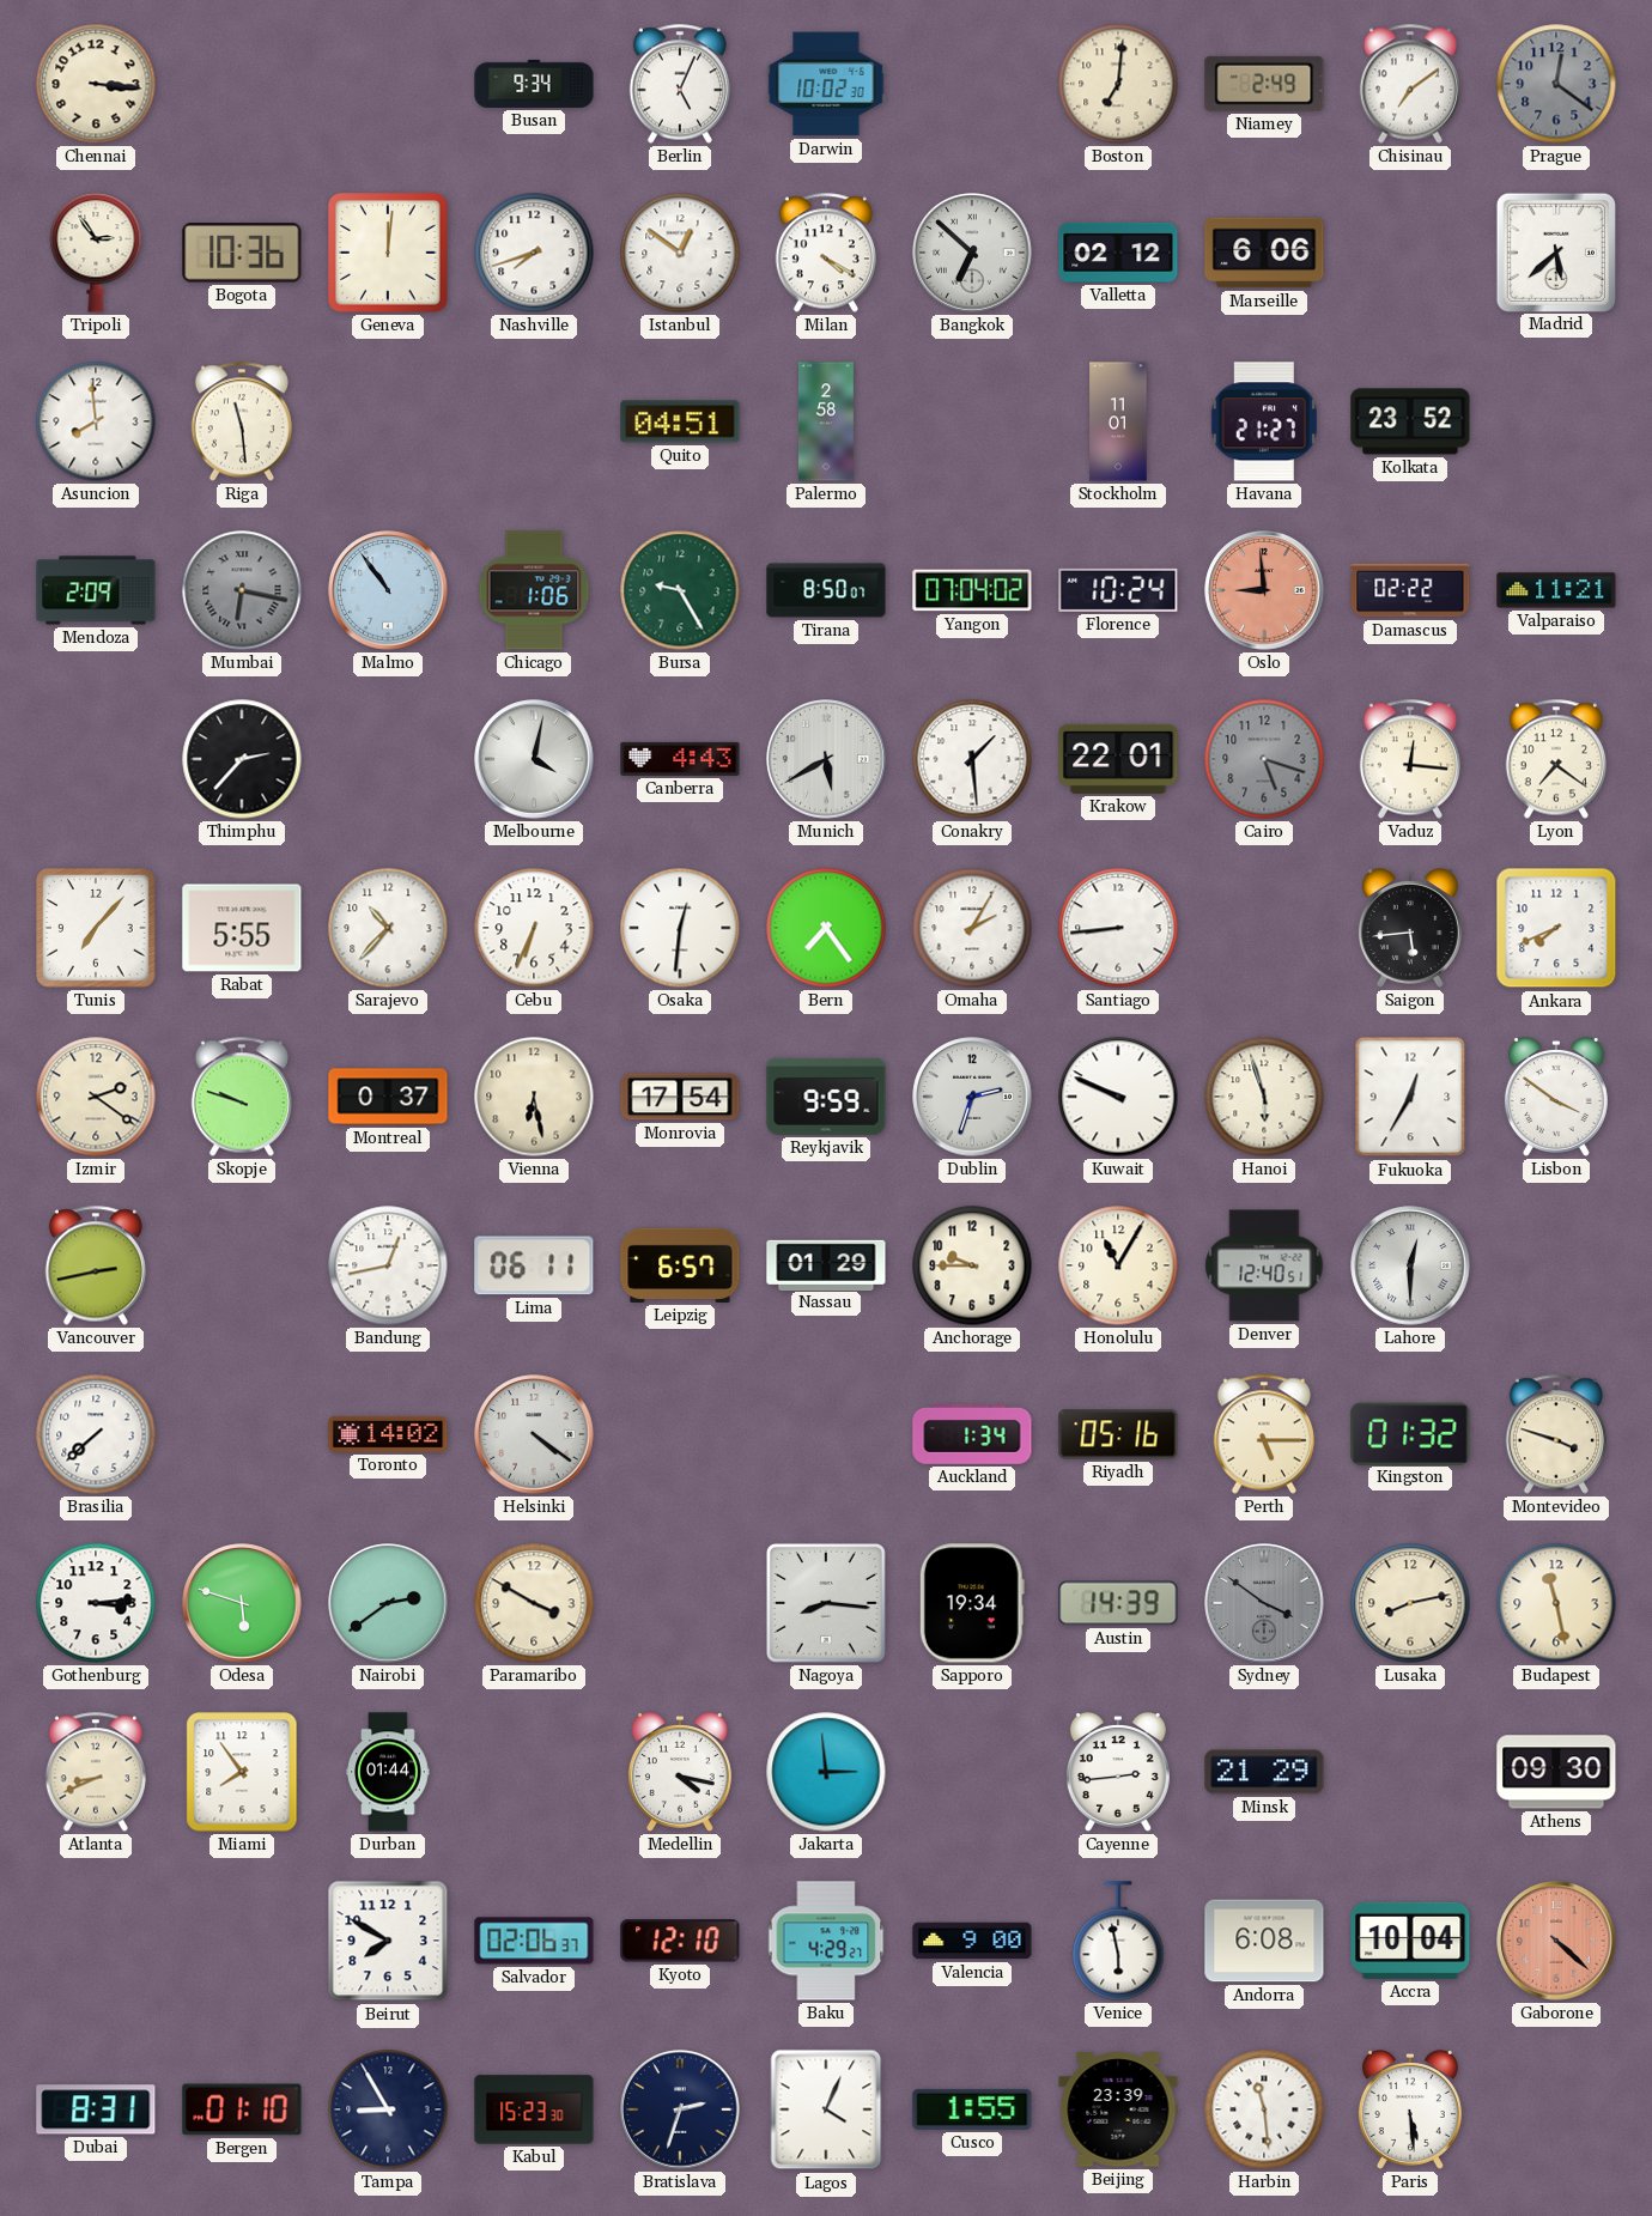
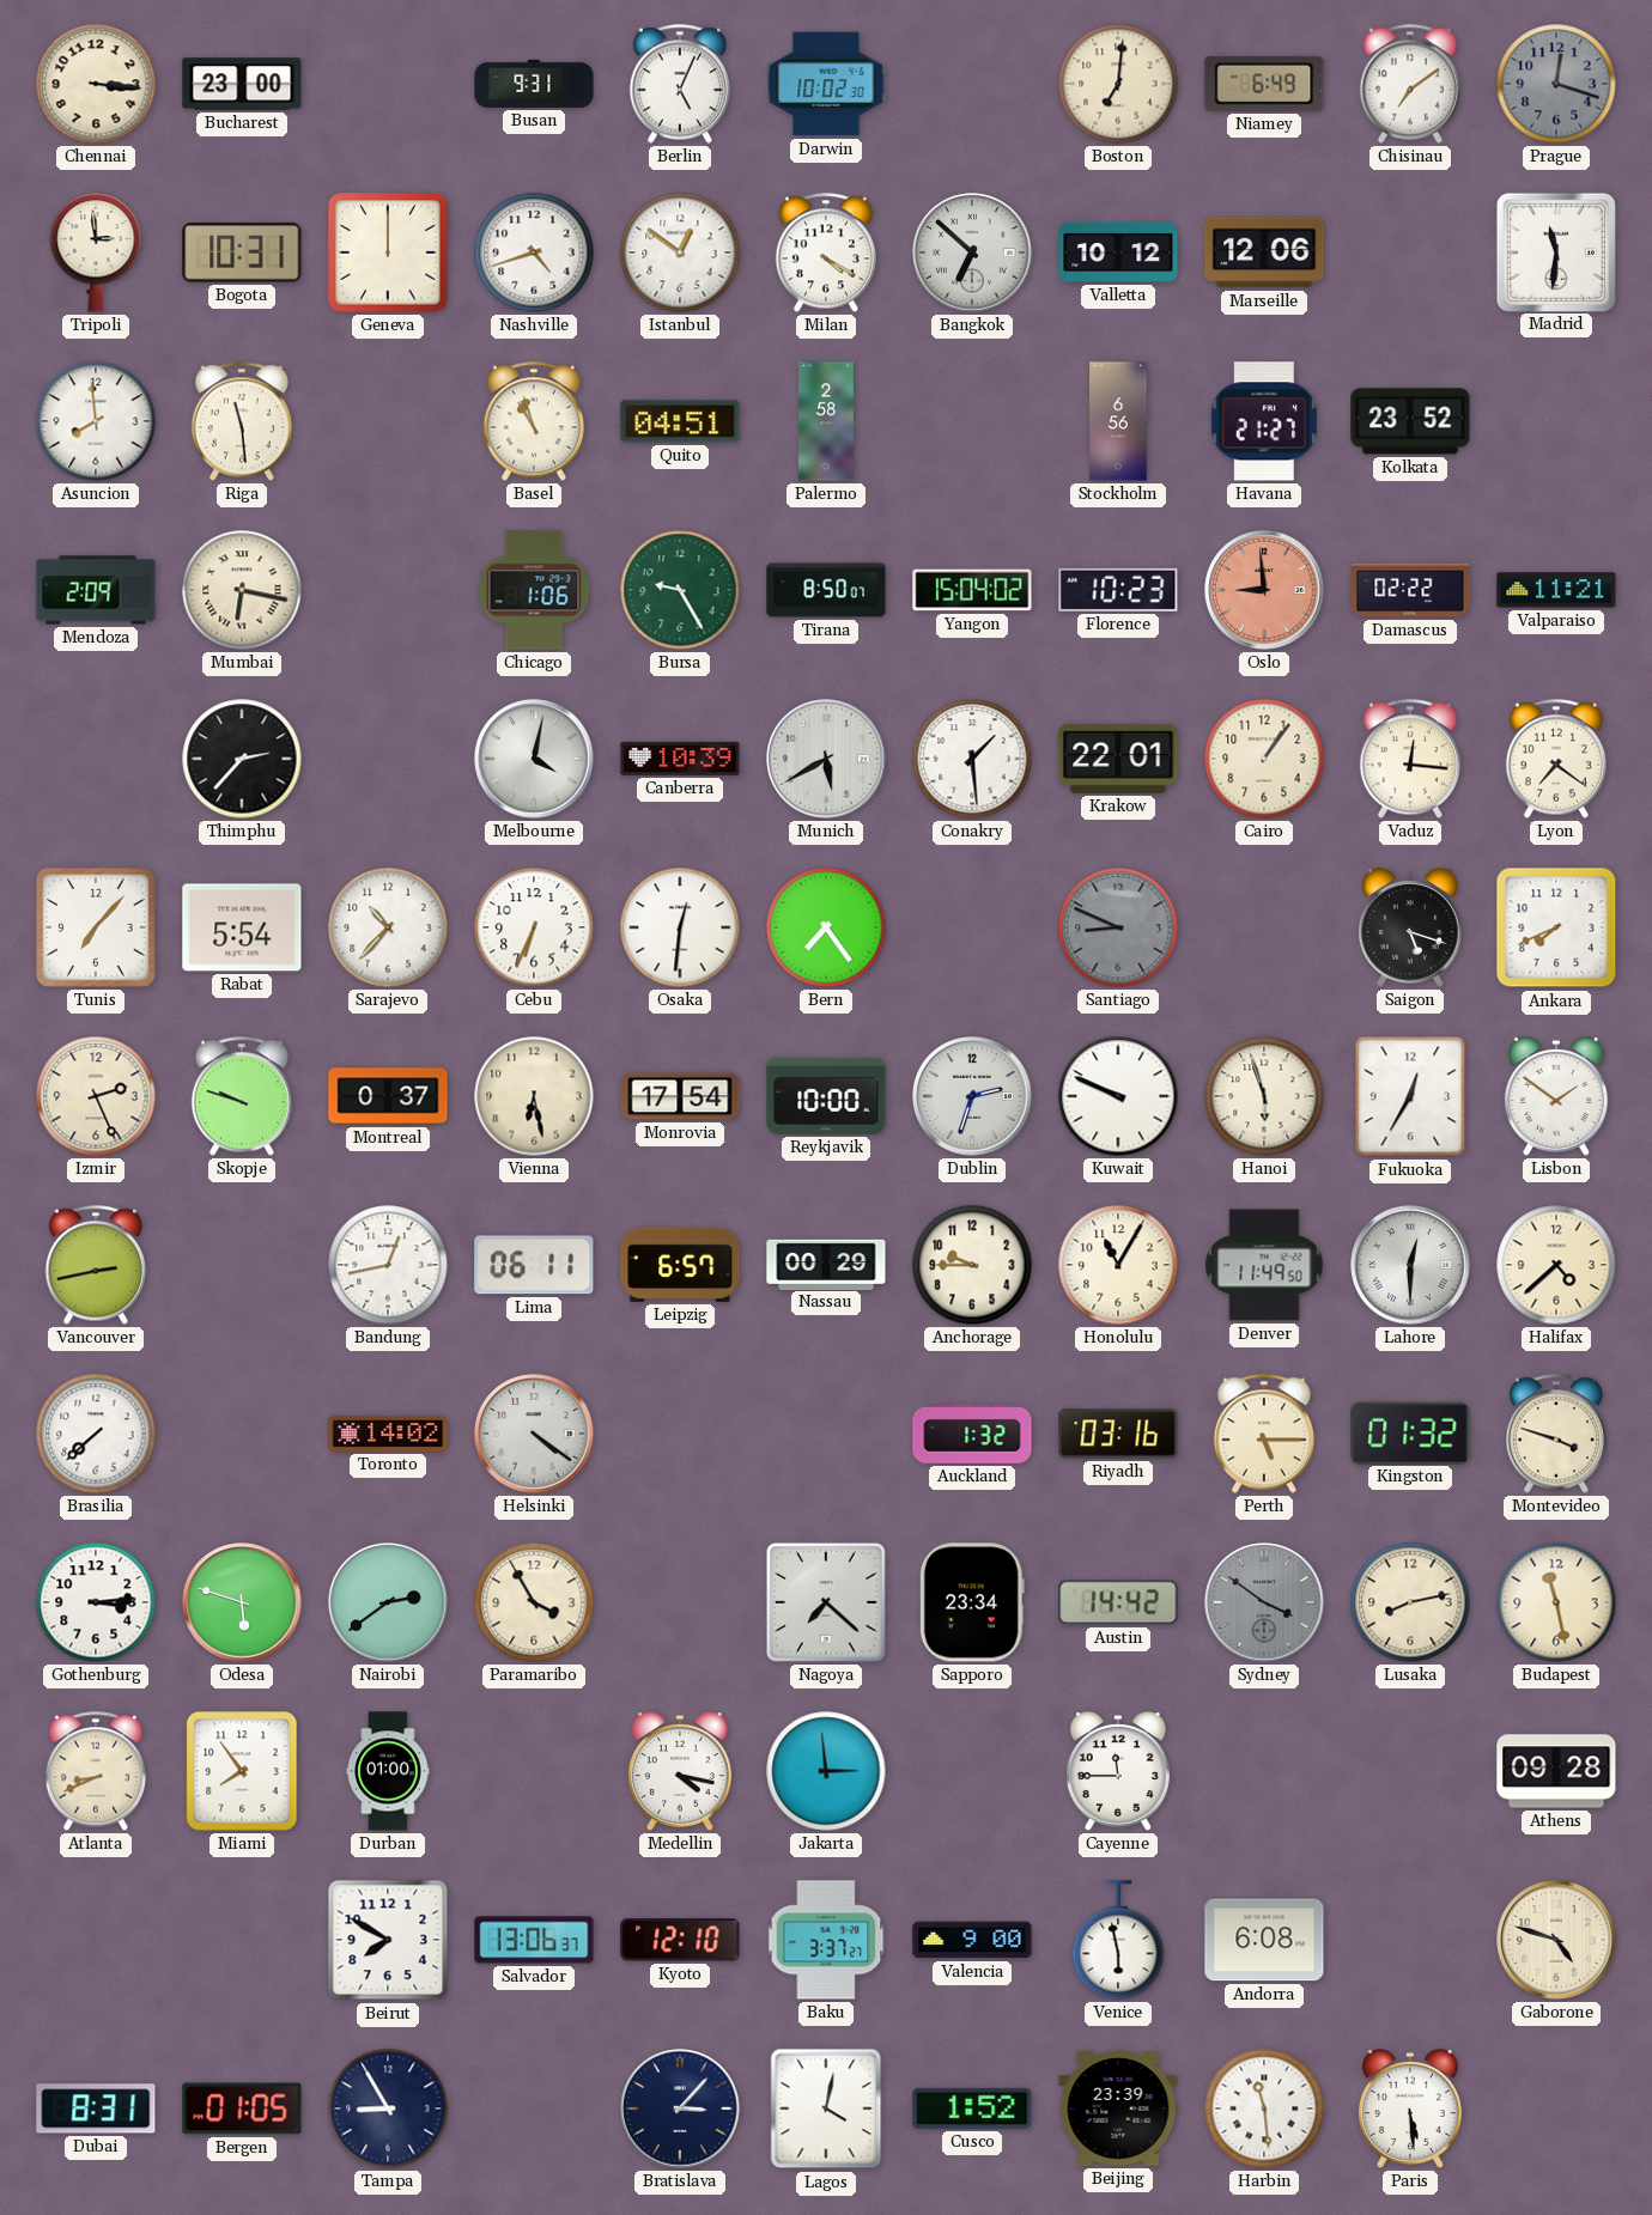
Bucharest: none -> 23:00
Busan: 9:34 -> 9:31
Niamey: 2:49 -> 6:49
Prague: 12:21 -> 12:18
Tripoli: 2:54 -> 2:59
Bogota: 10:36 -> 10:31
Geneva: 12:01 -> 12:00
Nashville: 7:42 -> 4:42
Valletta: 02:12 -> 10:12
Marseille: 6:06 -> 12:06
Madrid: 5:38 -> 11:31
Basel: none -> 10:57
Stockholm: 11:01 -> 6:56
Mumbai dial: grey -> cream
Malmo: 10:54 -> none
Yangon: 07:04 -> 15:04
Florence: 10:24 -> 10:23
Canberra: 4:43 -> 10:39
Cairo: 5:18 -> 1:06
Cairo dial: grey -> cream
Rabat: 5:55 -> 5:54
Omaha: 2:05 -> none
Santiago: 8:44 -> 8:49
Santiago dial: white -> grey
Saigon: 5:44 -> 5:18
Izmir: 2:21 -> 2:26
Reykjavik: 9:59 -> 10:00
Lisbon: 3:51 -> 1:51
Nassau: 01:29 -> 00:29
Denver: 12:40 -> 11:49
Halifax: none -> 4:38
Auckland: 1:34 -> 1:32
Riyadh: 05:16 -> 03:16
Paramaribo: 3:50 -> 3:55
Nagoya: 8:16 -> 7:22
Sapporo: 19:34 -> 23:34
Austin: 14:39 -> 14:42
Durban: 01:44 -> 01:00
Cayenne: 2:44 -> 11:45
Minsk: 21:29 -> none
Athens: 09:30 -> 09:28
Salvador: 02:06 -> 13:06
Baku: 4:29 -> 3:37
Accra: 10:04 -> none
Gaborone: 4:22 -> 4:48
Gaborone dial: salmon -> cream
Bergen: 01:10 -> 01:05
Kabul: 15:23 -> none
Bratislava: 2:33 -> 3:07
Lagos: 4:04 -> 4:02
Cusco: 1:55 -> 1:52
